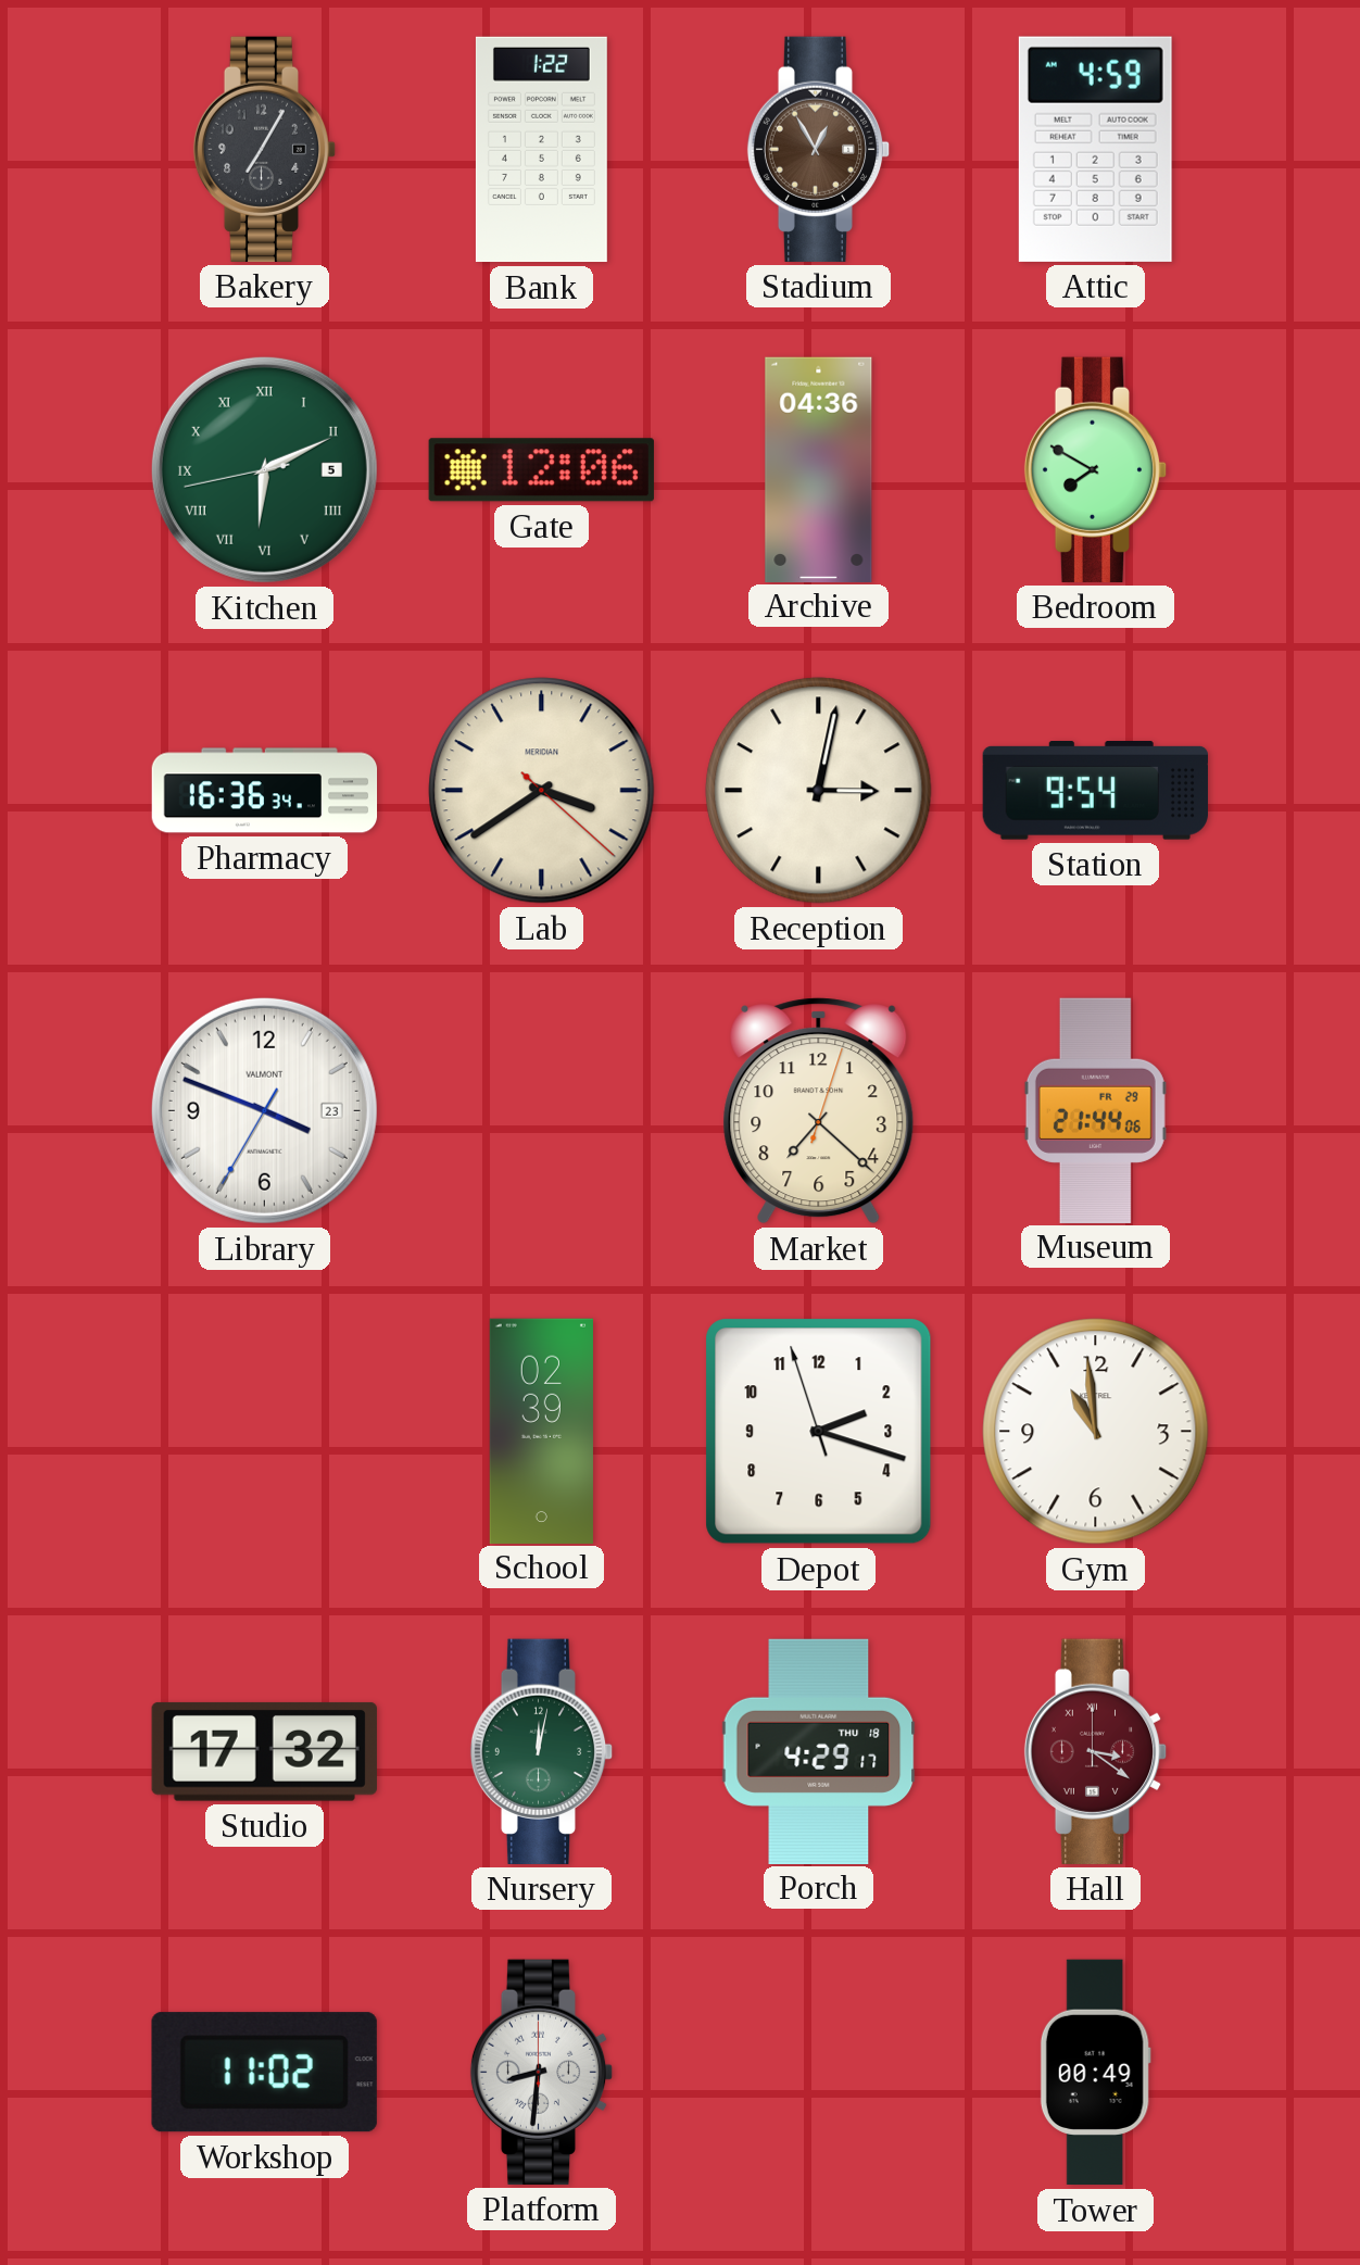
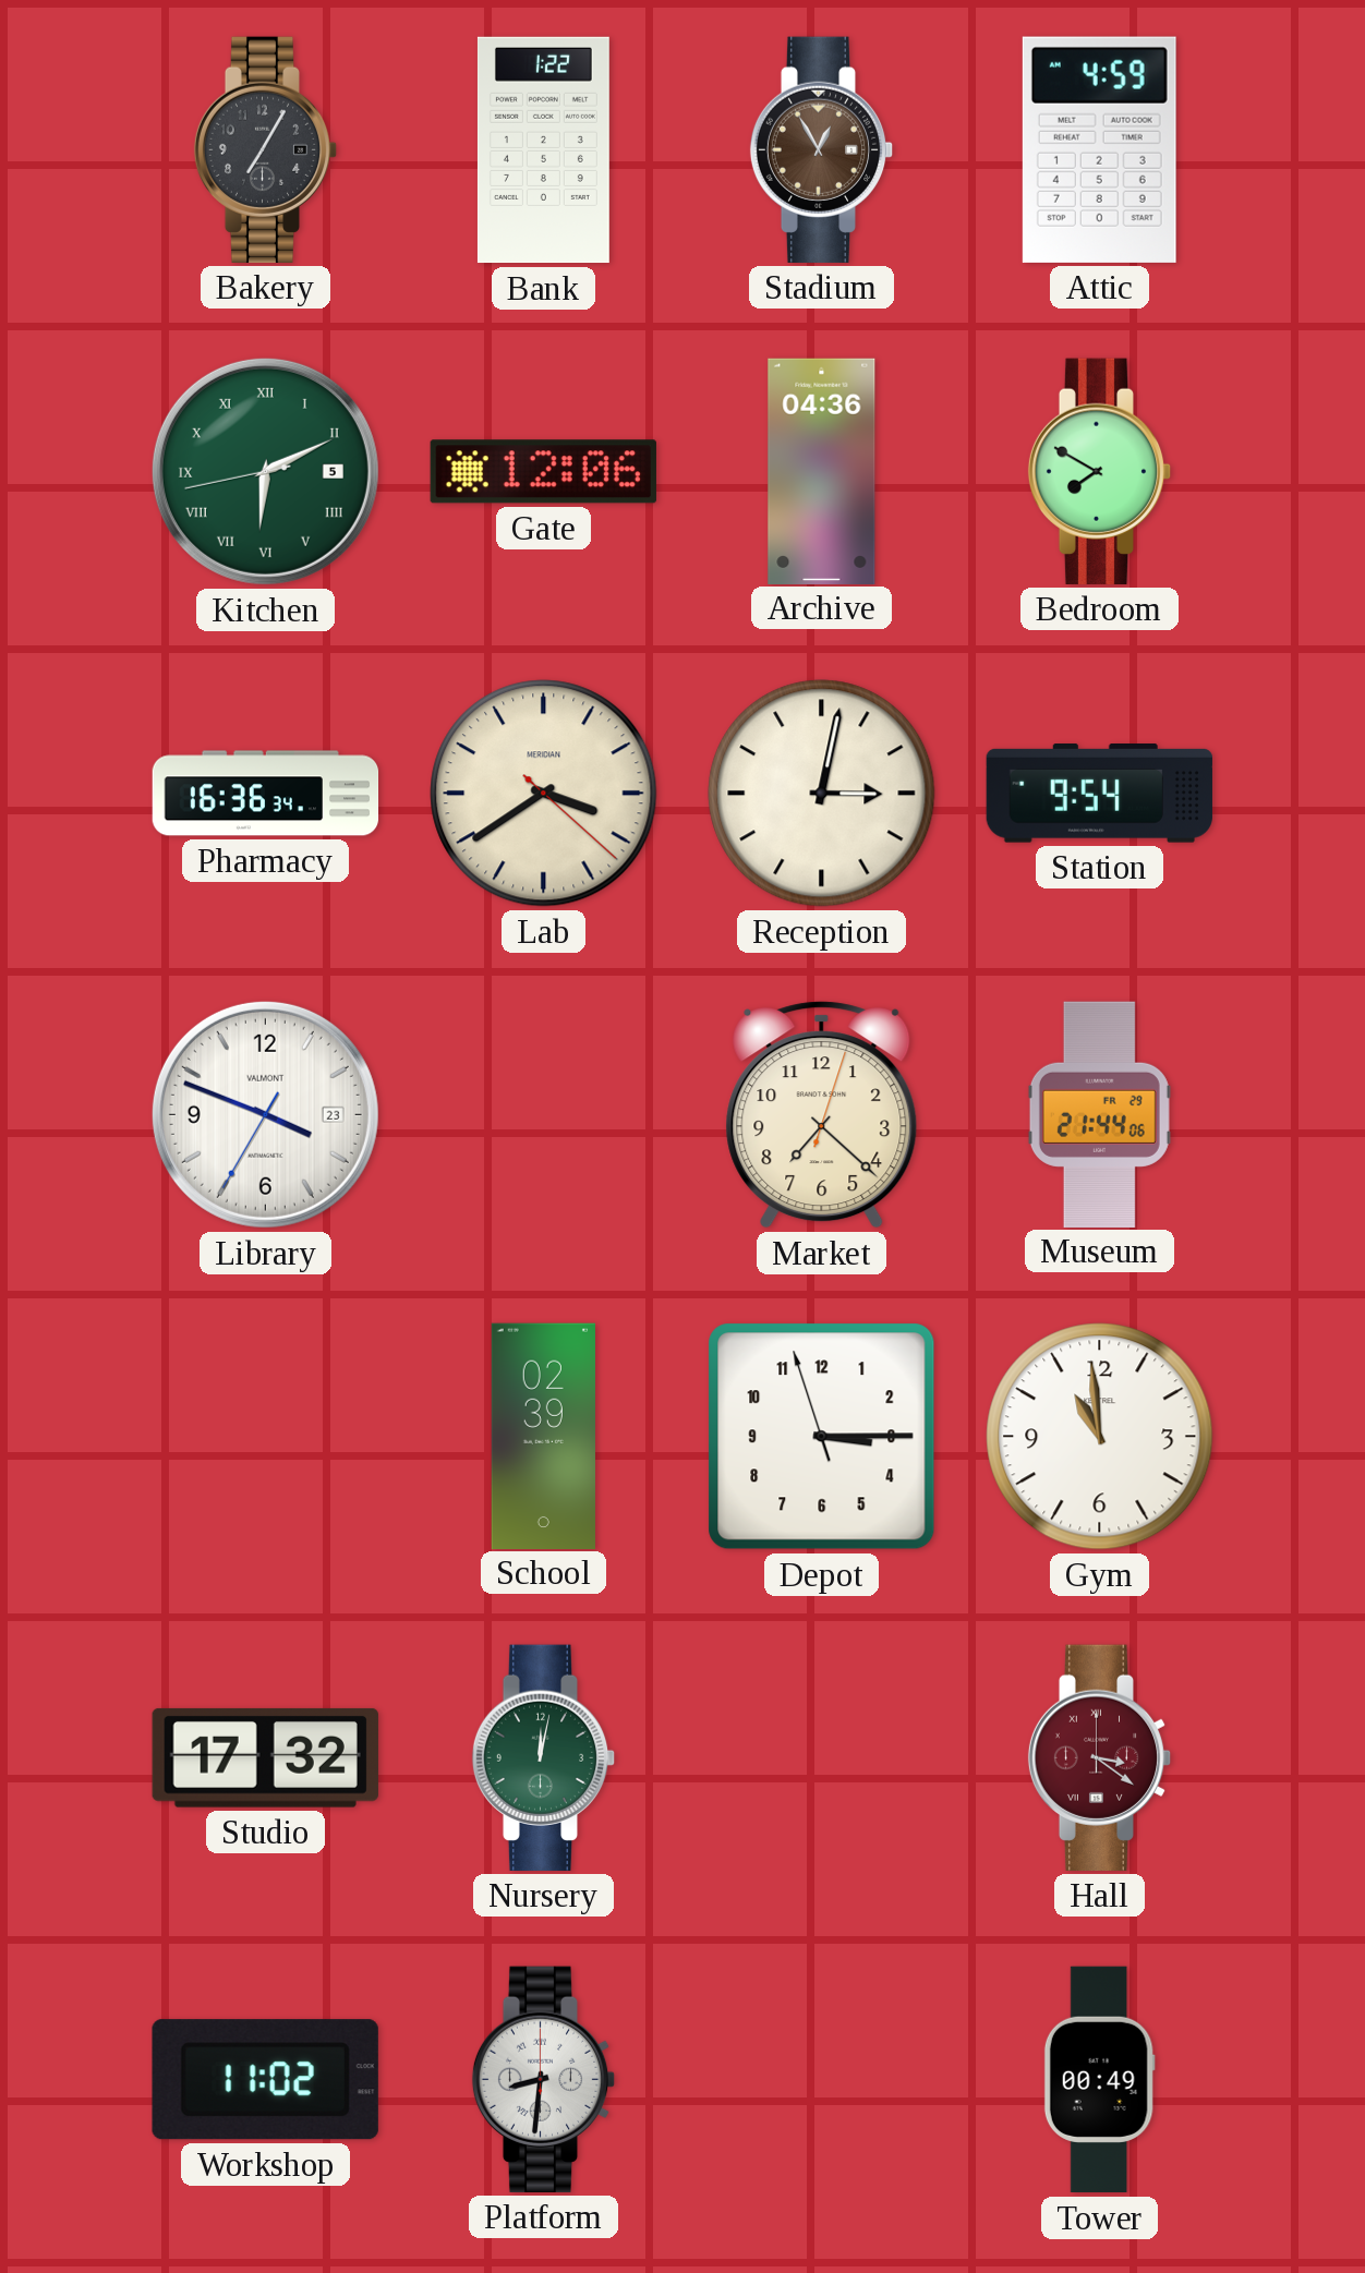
Depot: 2:17 -> 3:14
Porch: 4:29 -> none
